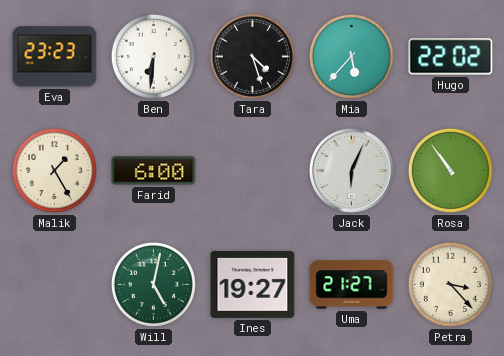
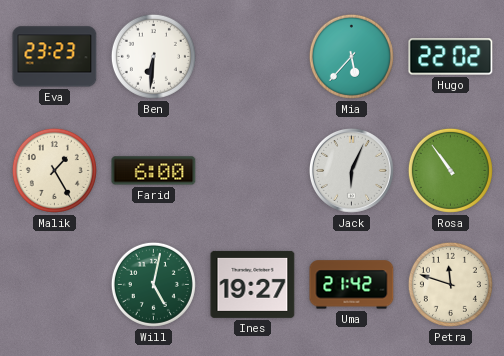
Tara: 4:27 -> none
Uma: 21:27 -> 21:42
Petra: 3:23 -> 11:48
